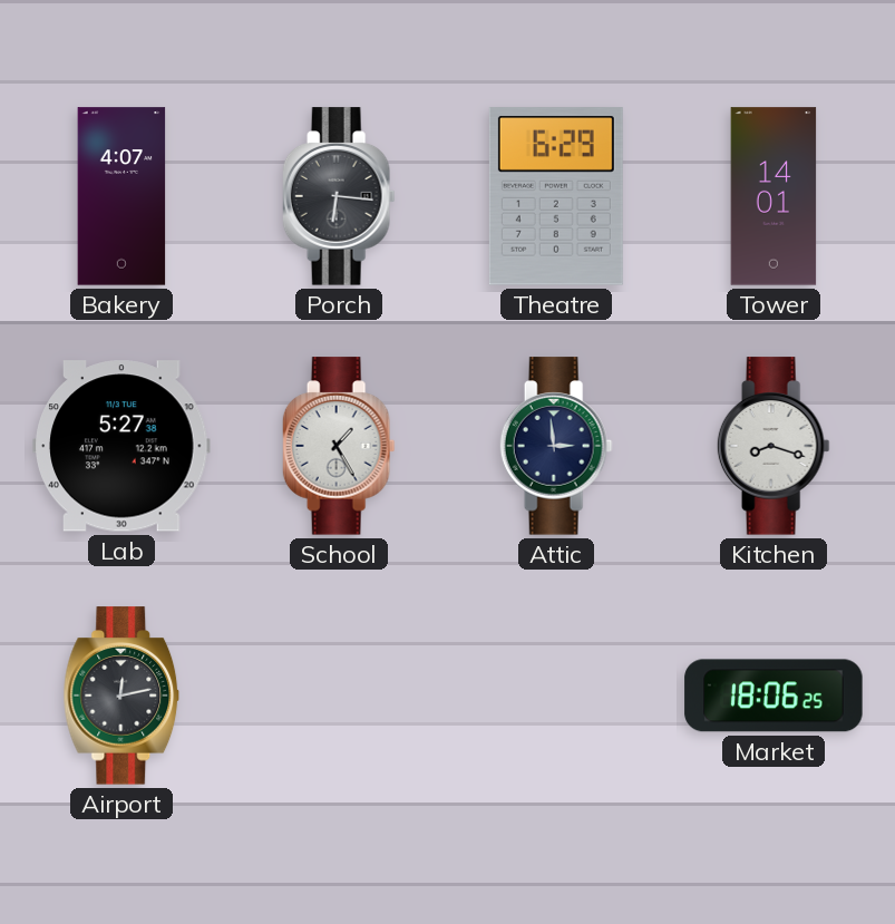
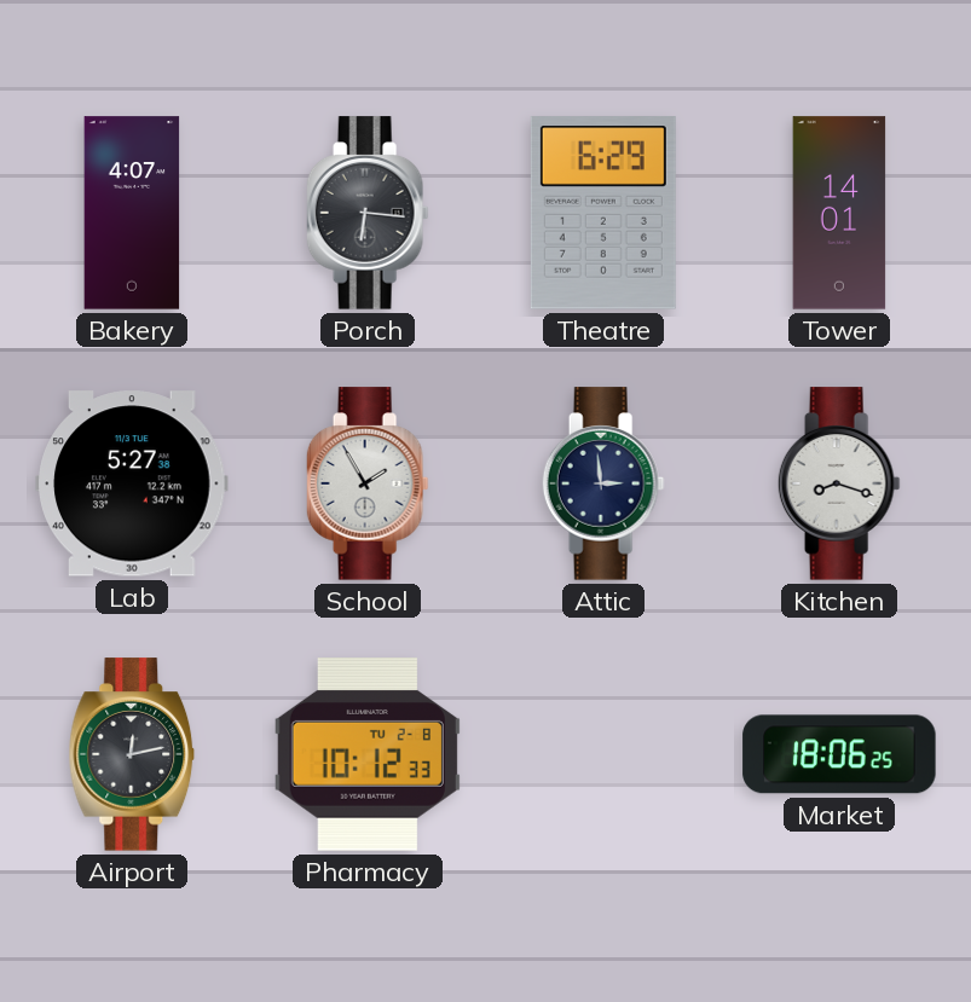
School: 1:25 -> 1:55
Pharmacy: none -> 10:12
